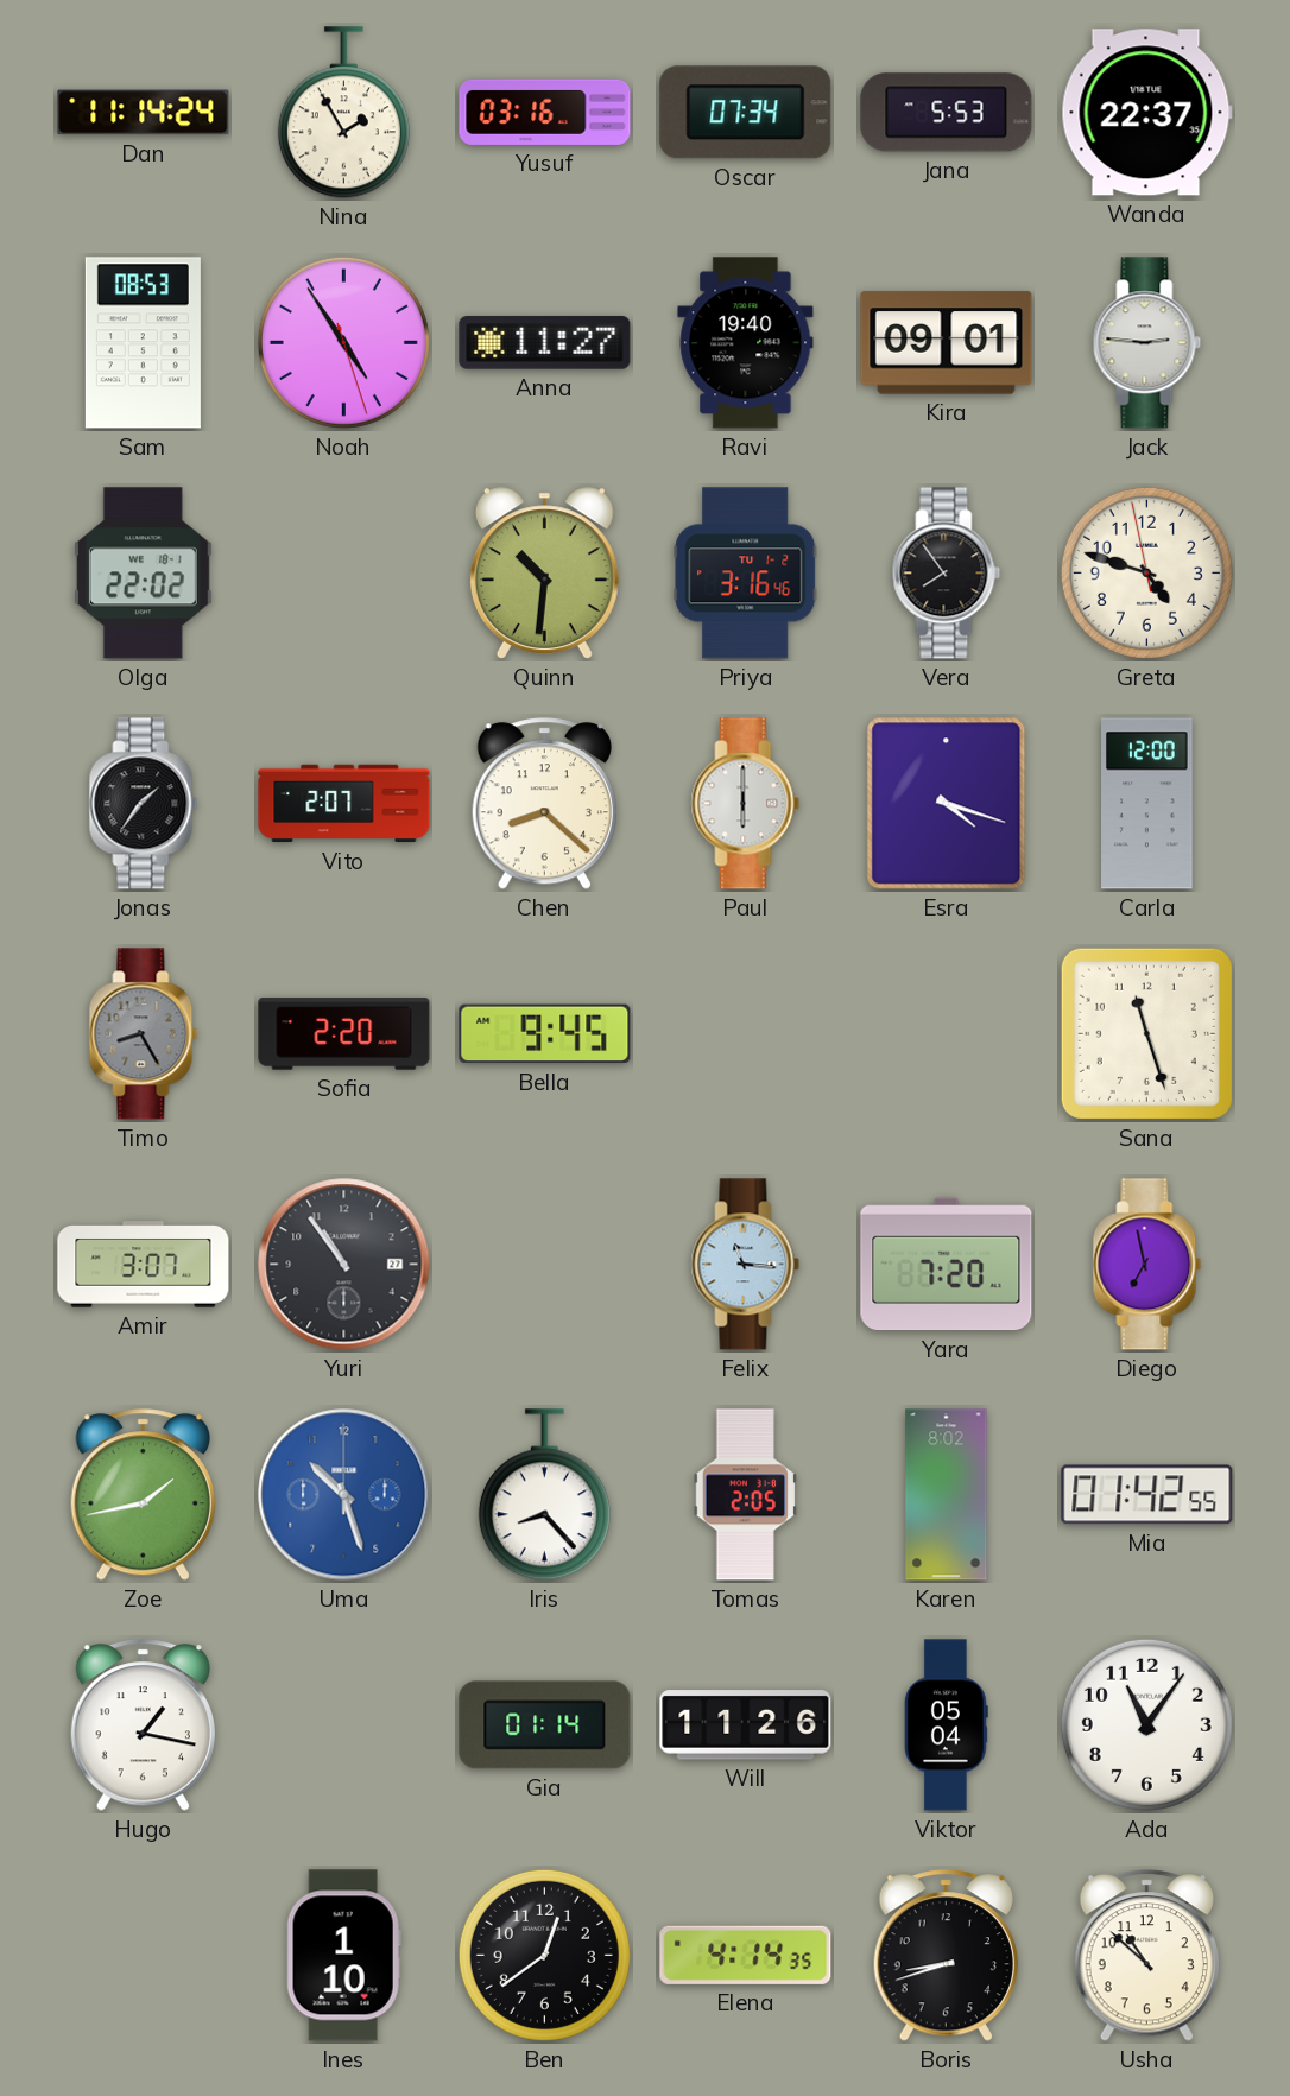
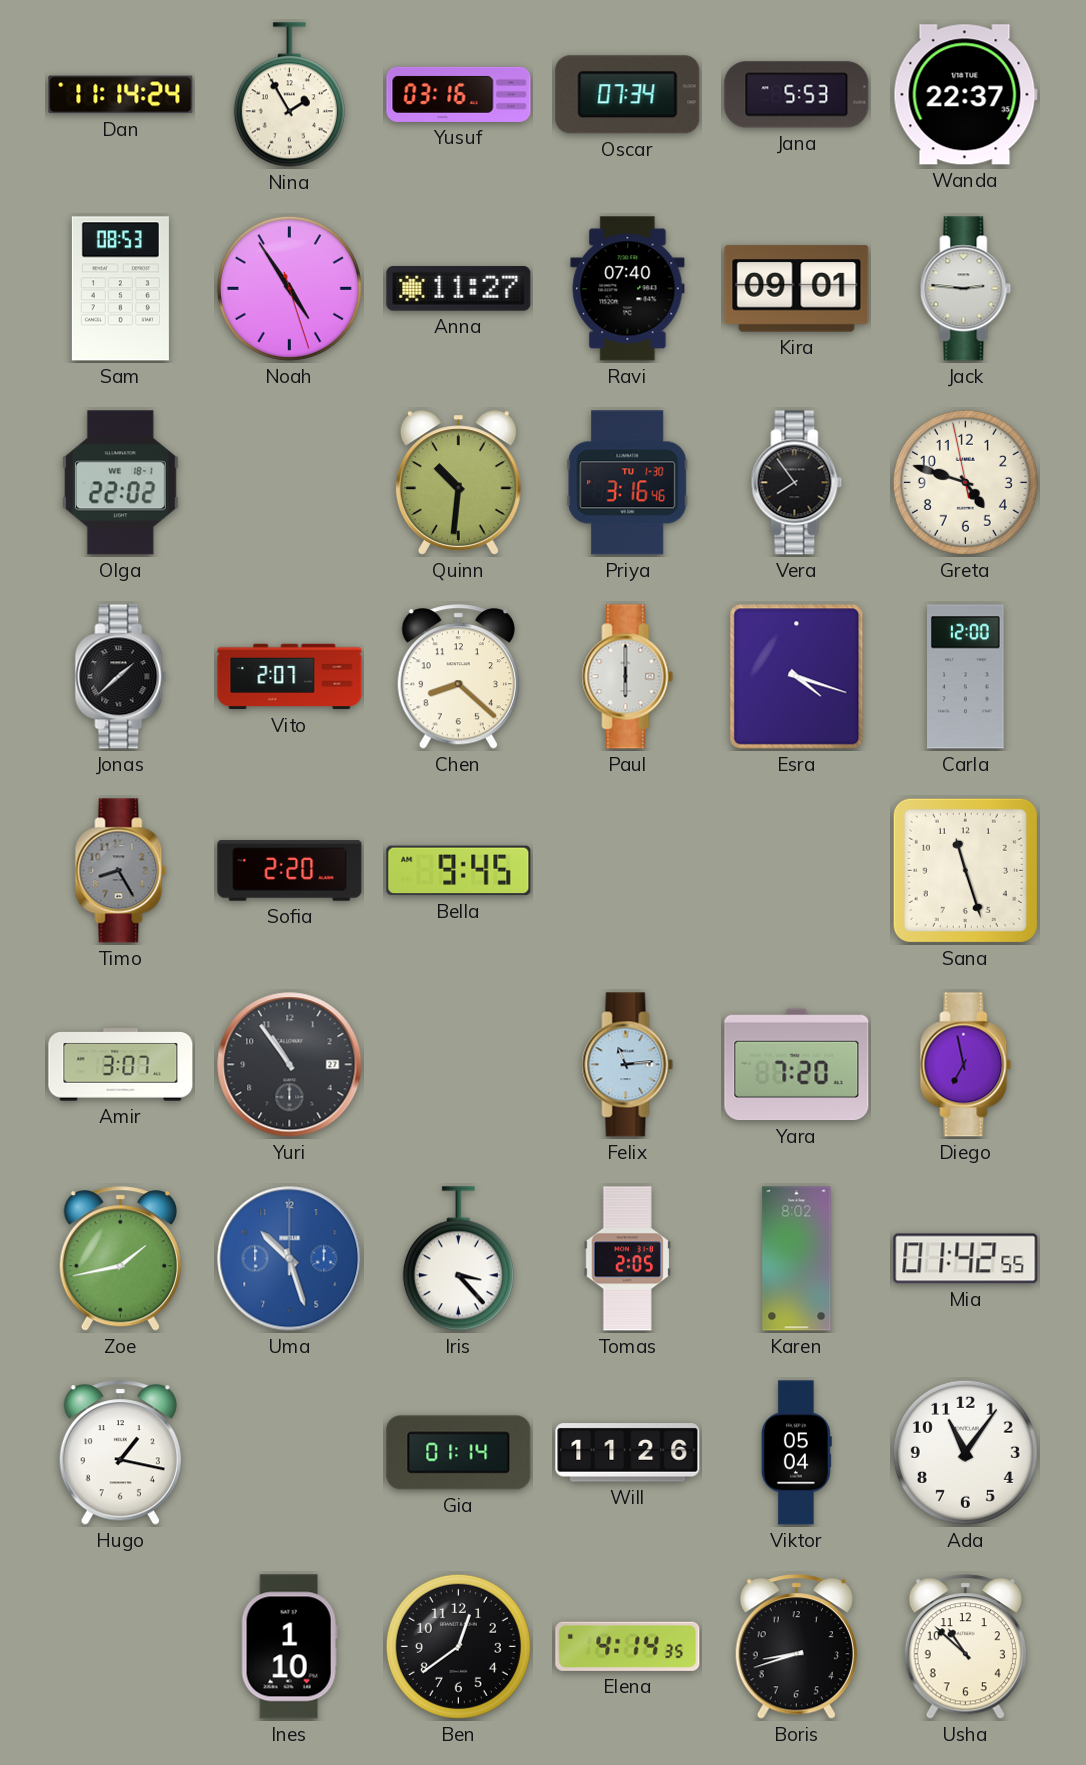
Ravi: 19:40 -> 07:40
Priya date: TU 1-2 -> TU 1-30
Jonas: 1:36 -> 1:38
Felix: 11:16 -> 11:14
Iris: 8:23 -> 3:23
